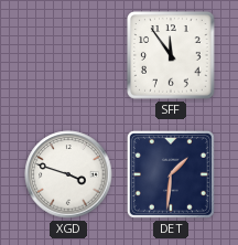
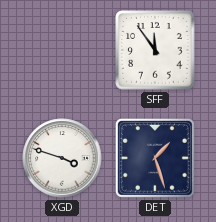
DET: 1:31 -> 1:27
